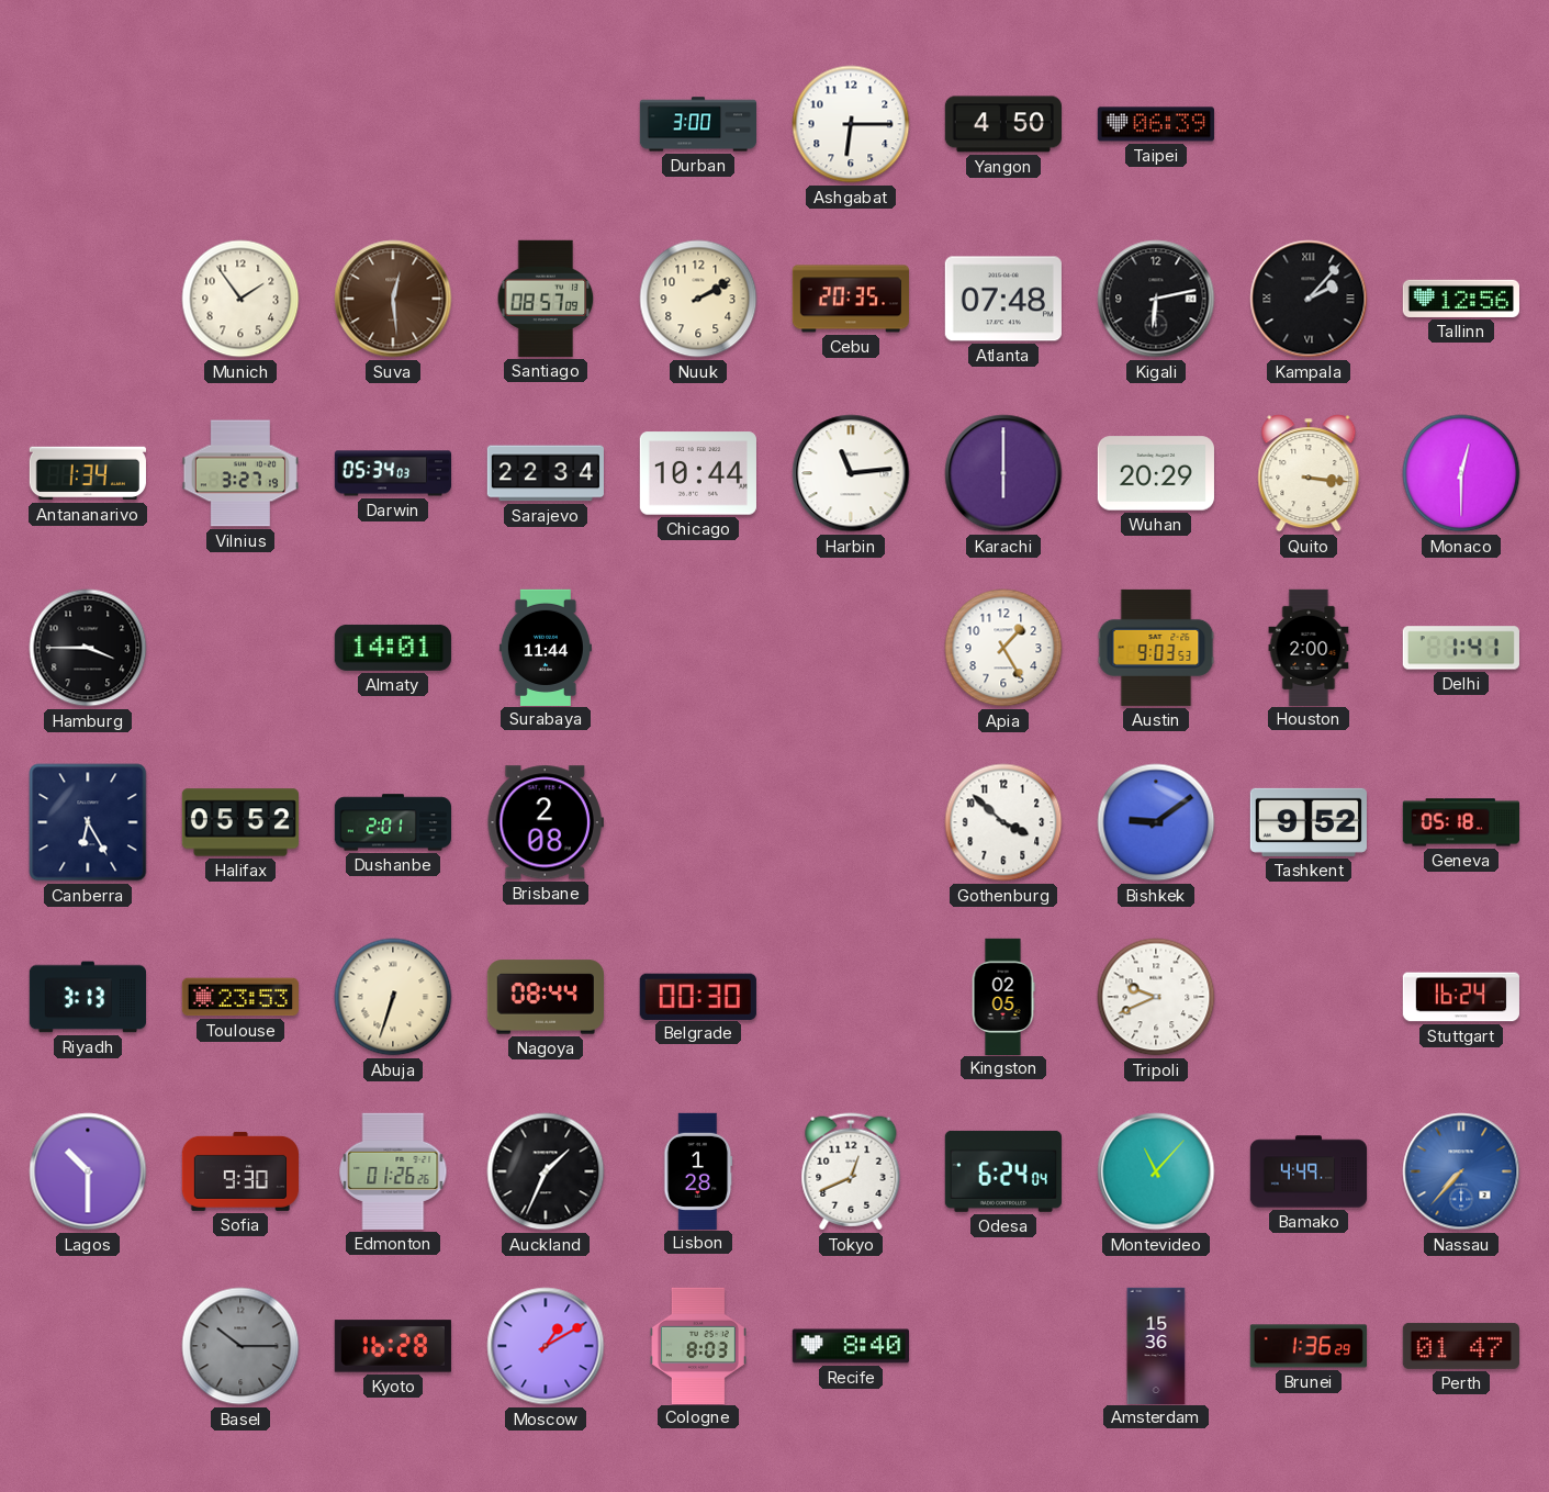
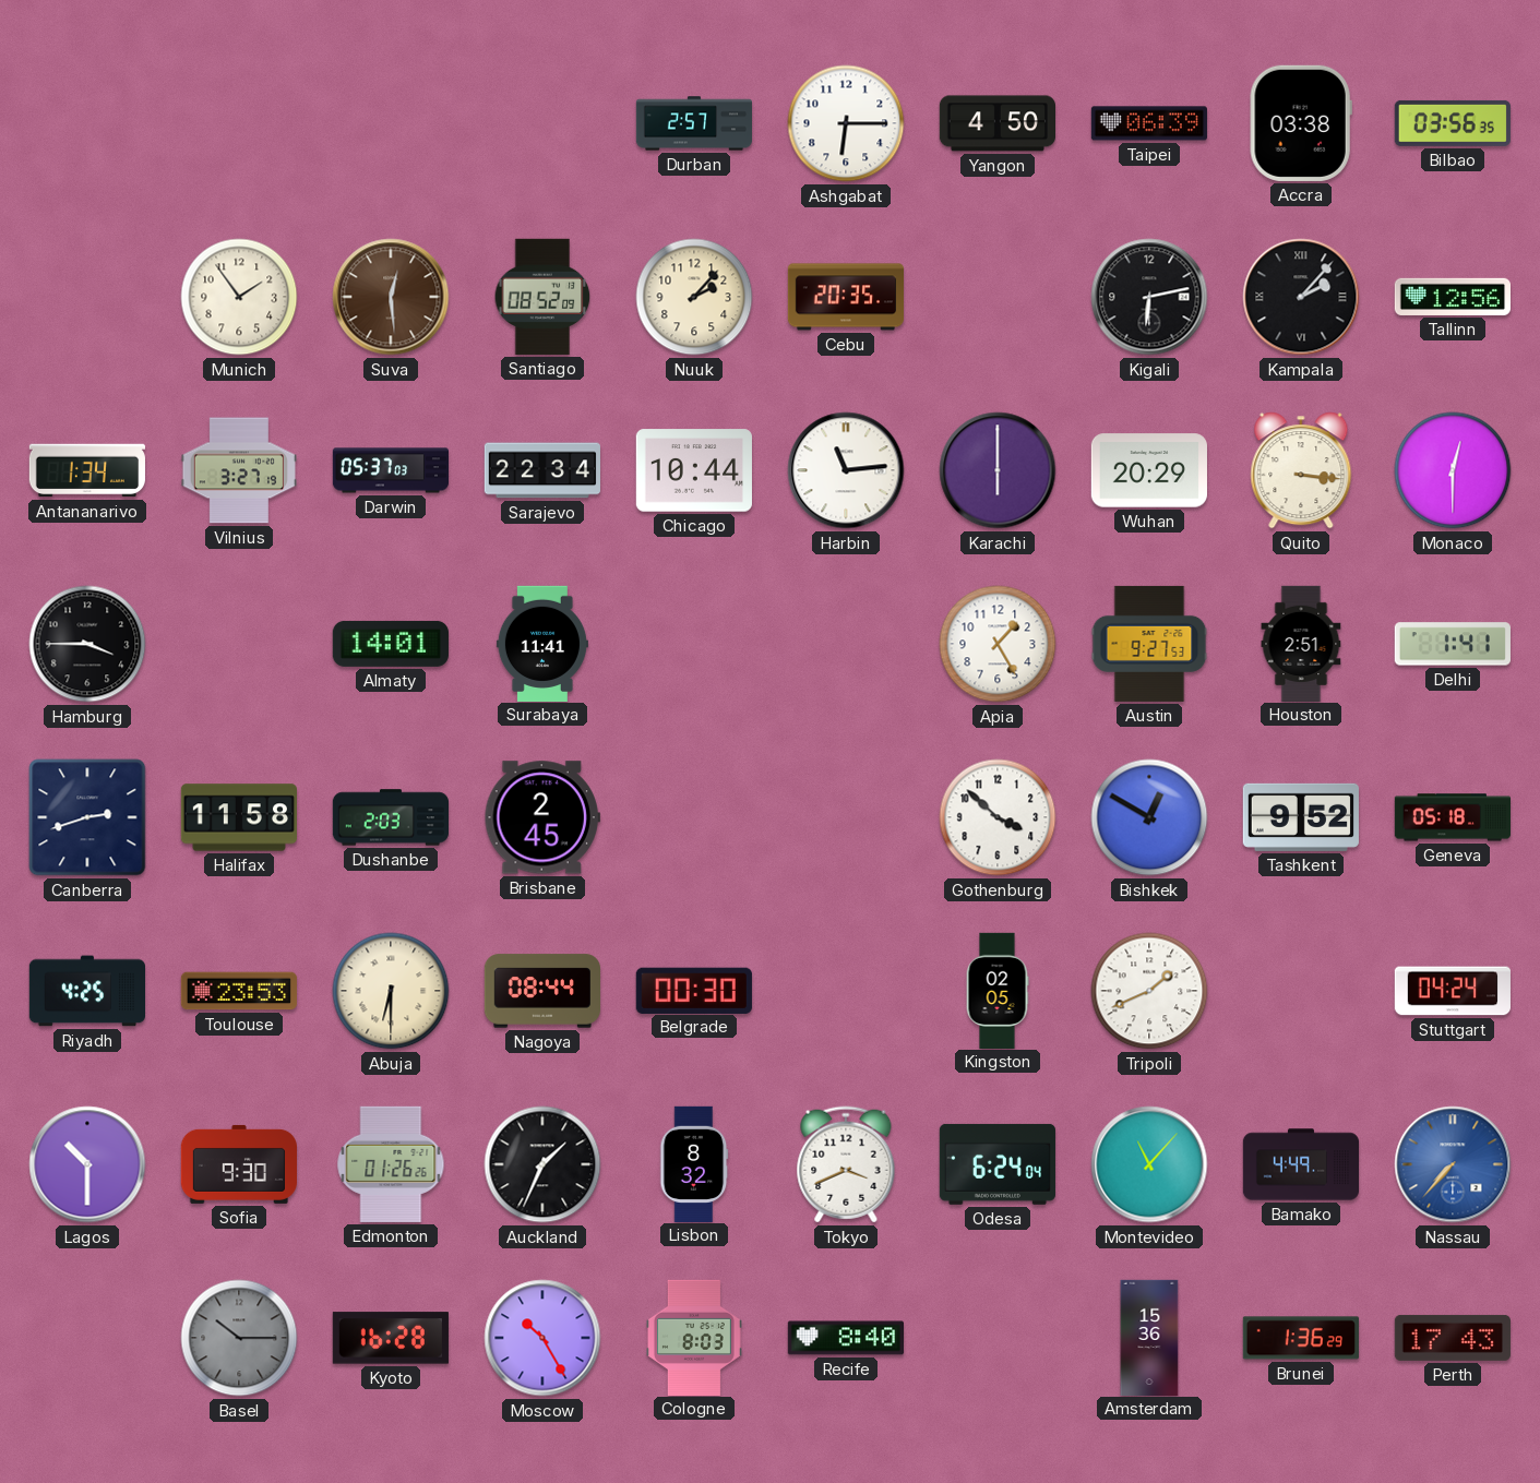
Durban: 3:00 -> 2:57
Accra: none -> 03:38
Bilbao: none -> 03:56
Santiago: 08:57 -> 08:52
Nuuk: 2:10 -> 2:07
Atlanta: 07:48 -> none
Darwin: 05:34 -> 05:37
Surabaya: 11:44 -> 11:41
Austin: 9:03 -> 9:27
Houston: 2:00 -> 2:51
Canberra: 6:25 -> 2:42
Halifax: 05:52 -> 11:58
Dushanbe: 2:01 -> 2:03
Brisbane: 2:08 -> 2:45
Bishkek: 9:09 -> 12:50
Riyadh: 3:13 -> 4:25
Abuja: 6:33 -> 6:30
Tripoli: 9:41 -> 1:41
Stuttgart: 16:24 -> 04:24
Lisbon: 1:28 -> 8:32
Tokyo: 12:41 -> 3:41
Moscow: 1:10 -> 10:25
Perth: 01:47 -> 17:43
